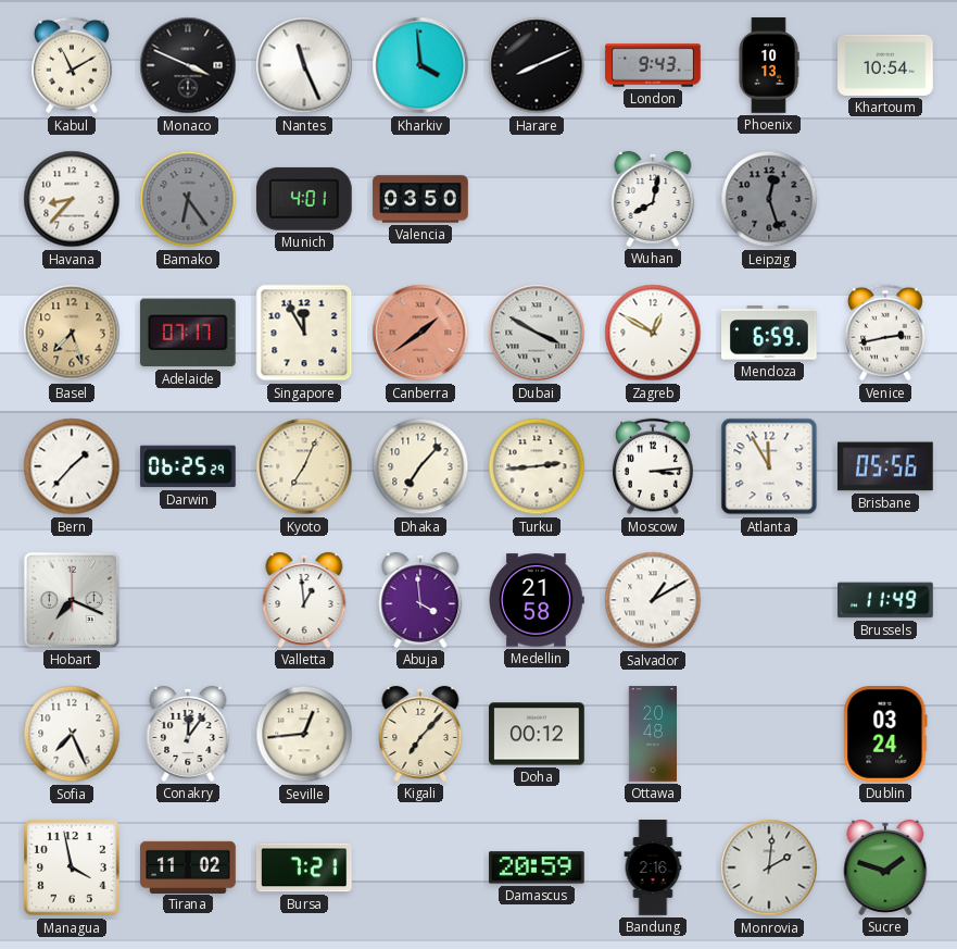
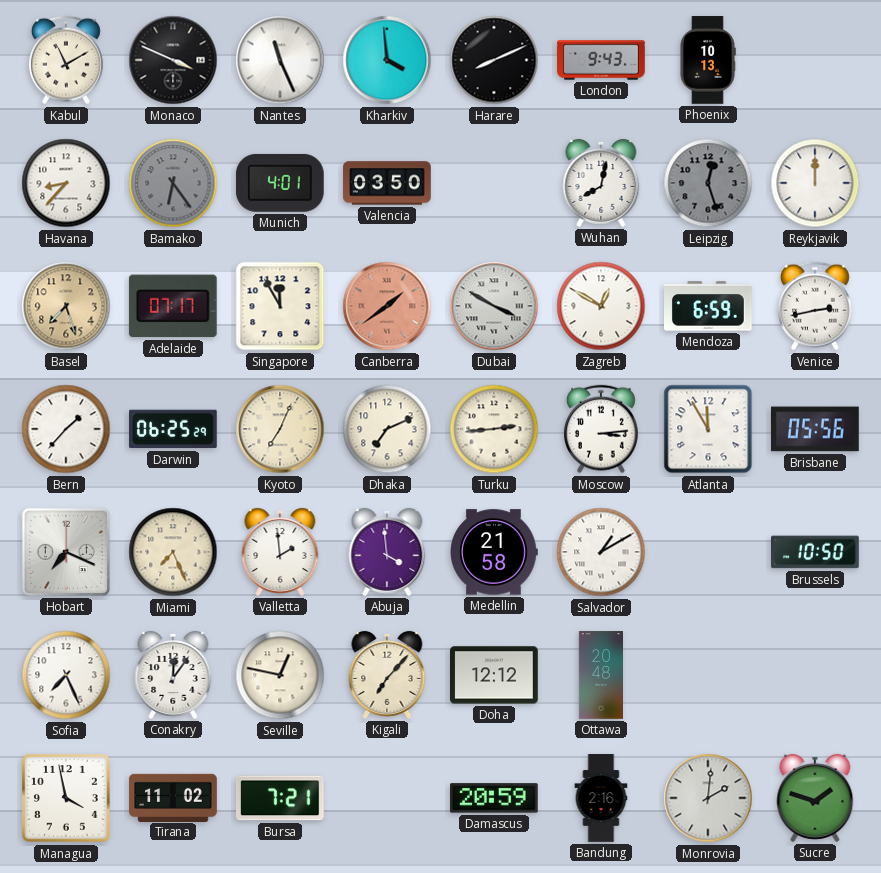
Khartoum: 10:54 -> none
Reykjavik: none -> 12:00
Dhaka: 7:07 -> 7:11
Miami: none -> 7:26
Valletta: 12:59 -> 1:59
Brussels: 11:49 -> 10:50
Seville: 12:44 -> 12:47
Doha: 00:12 -> 12:12
Dublin: 03:24 -> none
